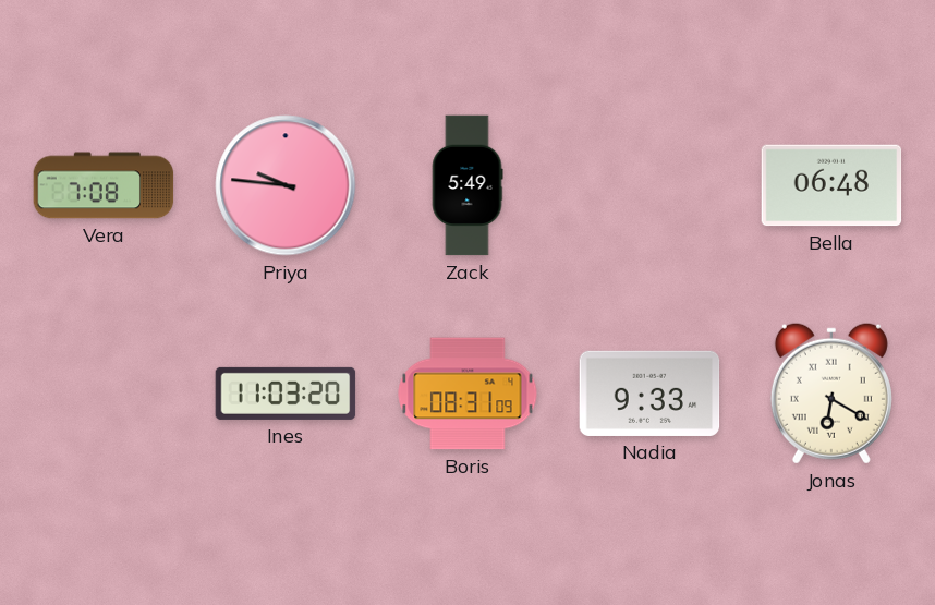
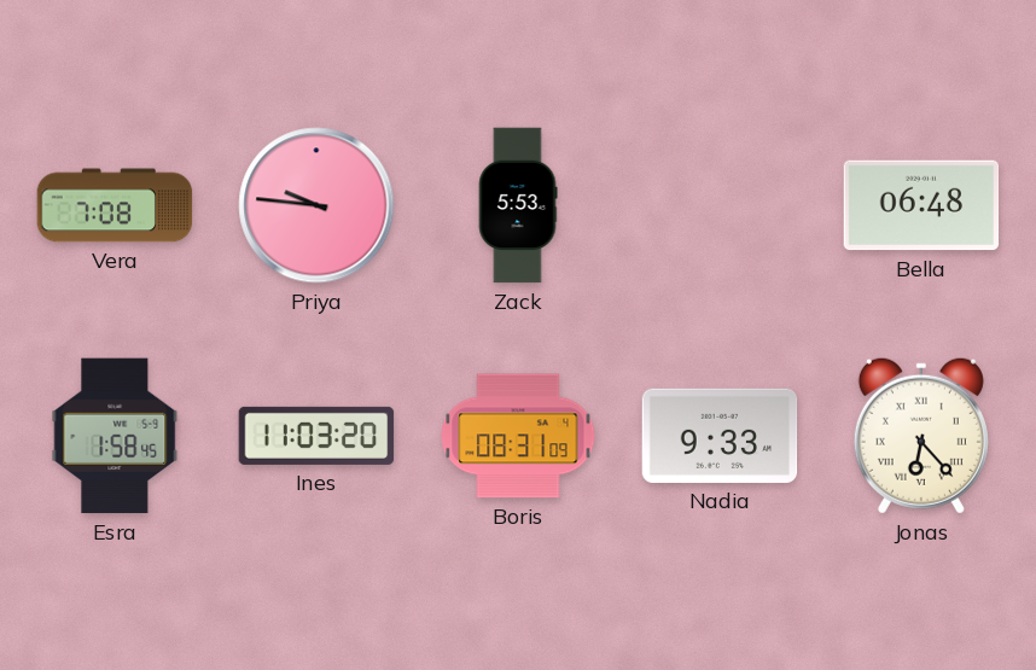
Zack: 5:49 -> 5:53
Esra: none -> 1:58
Jonas: 6:20 -> 6:23
